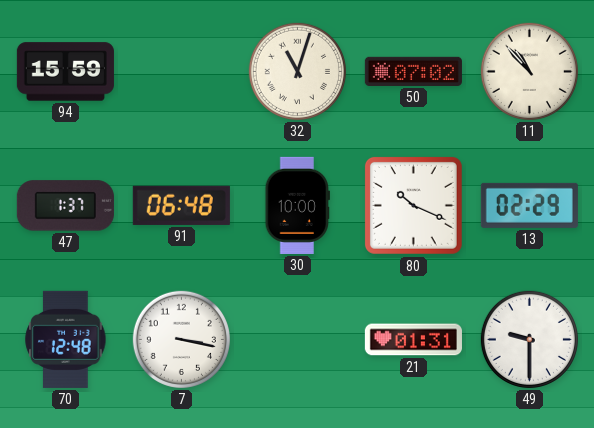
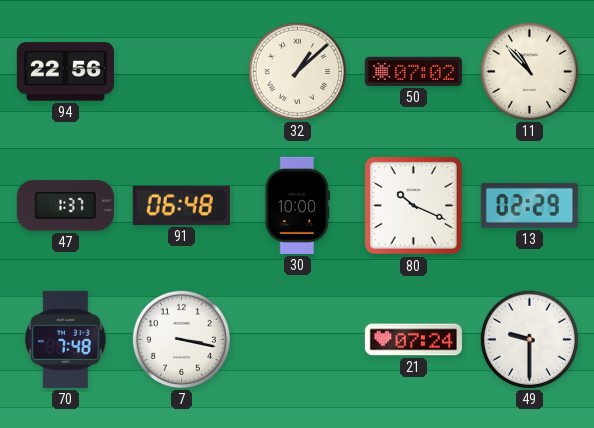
94: 15:59 -> 22:56
32: 11:03 -> 1:08
70: 12:48 -> 7:48
21: 01:31 -> 07:24
